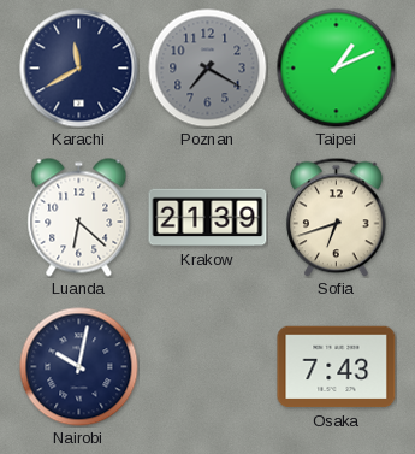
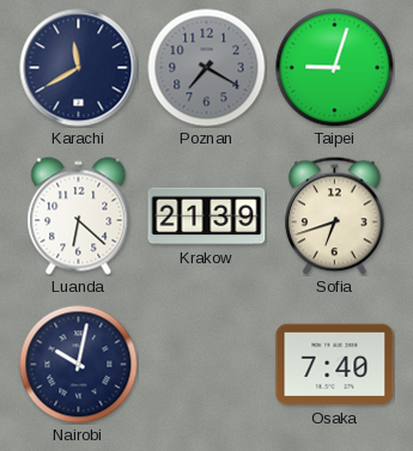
Taipei: 1:11 -> 9:03
Osaka: 7:43 -> 7:40
